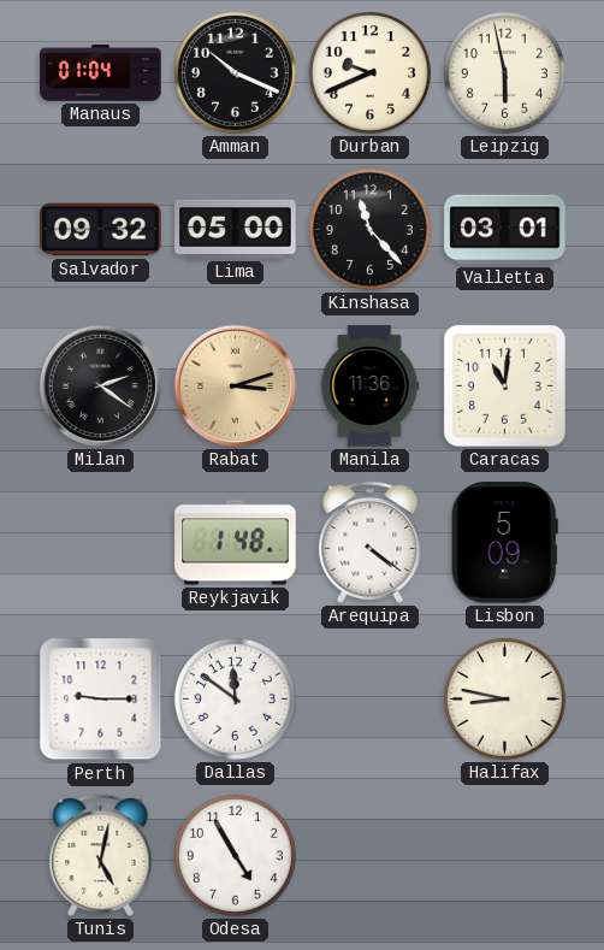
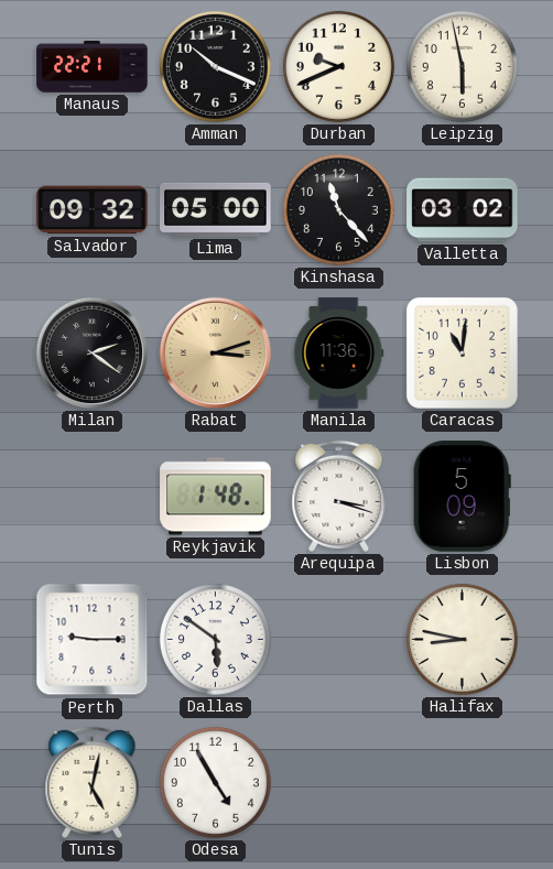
Manaus: 01:04 -> 22:21
Valletta: 03:01 -> 03:02
Arequipa: 4:21 -> 3:18
Dallas: 11:51 -> 5:51
